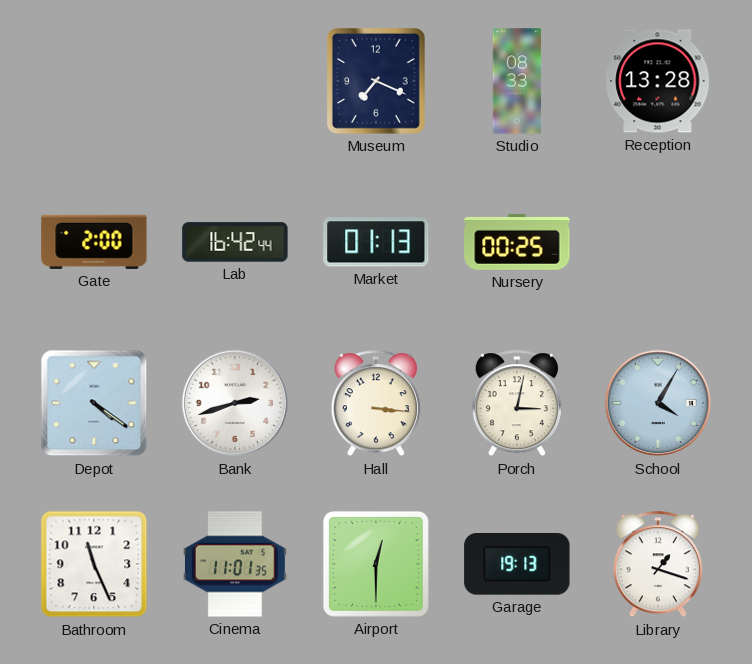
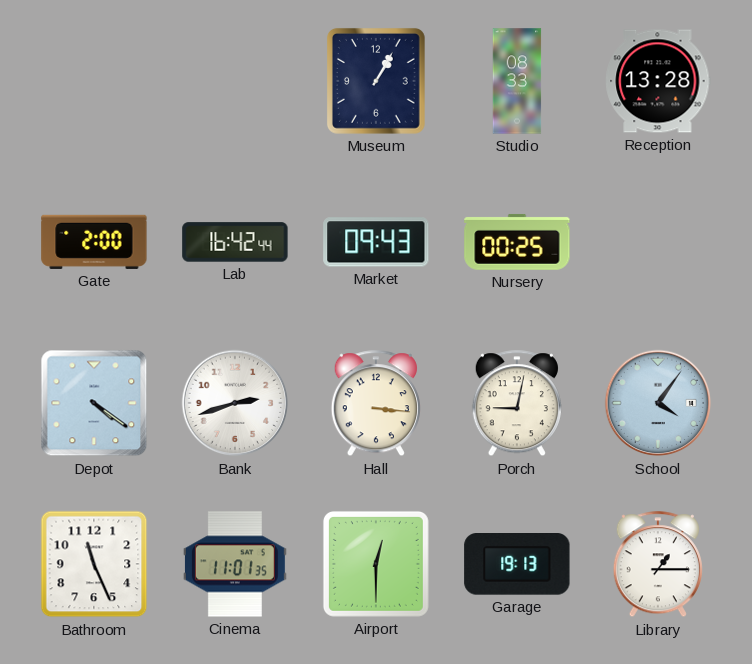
Museum: 7:19 -> 1:05
Market: 01:13 -> 09:43
Porch: 3:02 -> 9:02
School: 4:05 -> 4:06
Library: 1:18 -> 1:15
